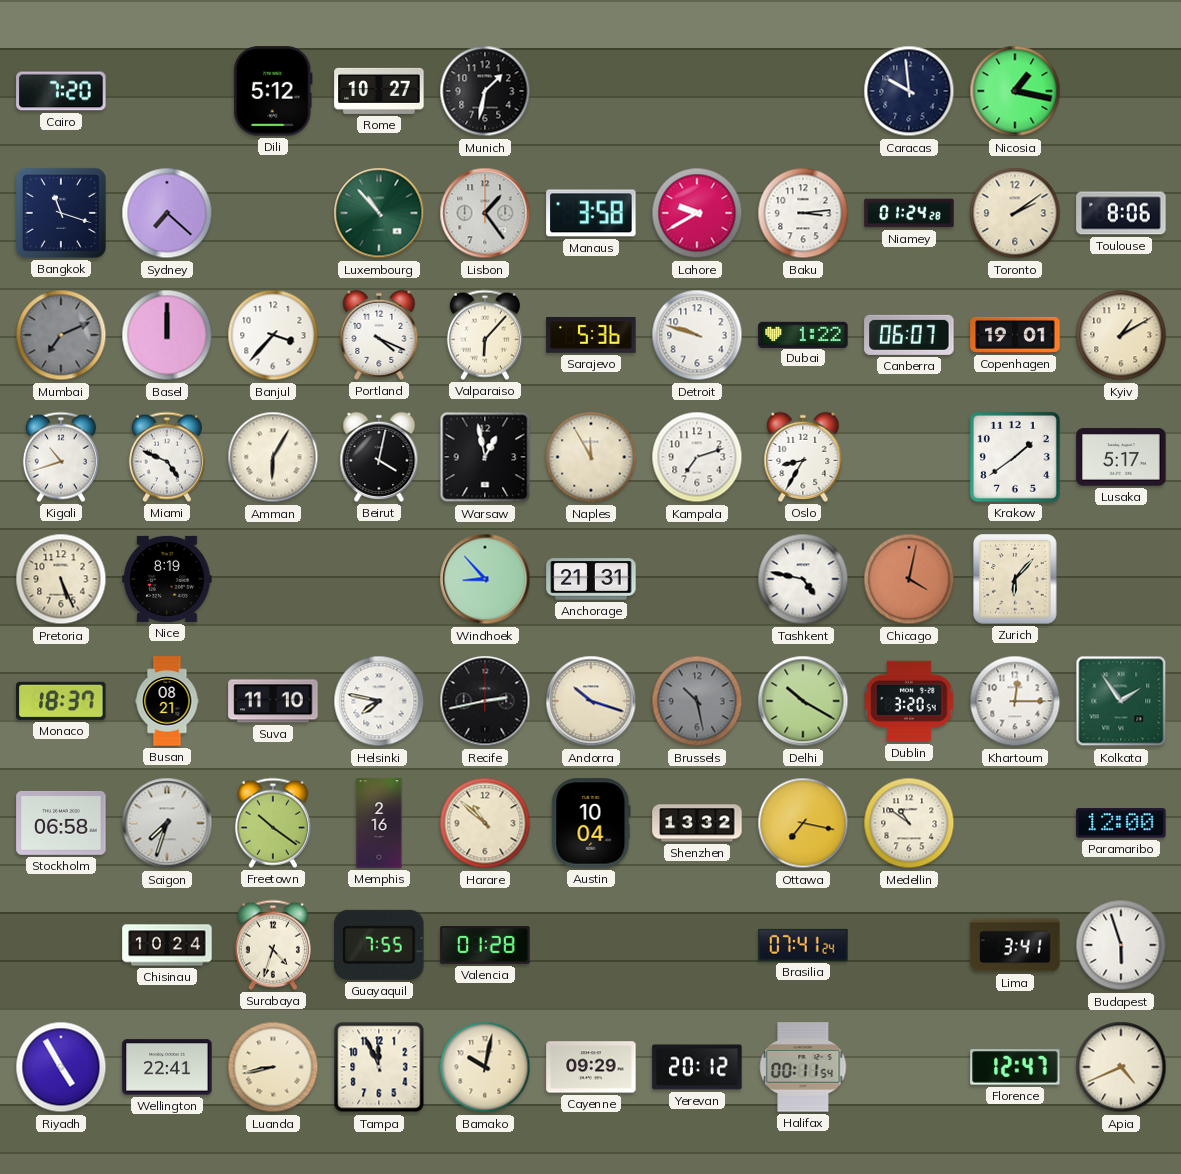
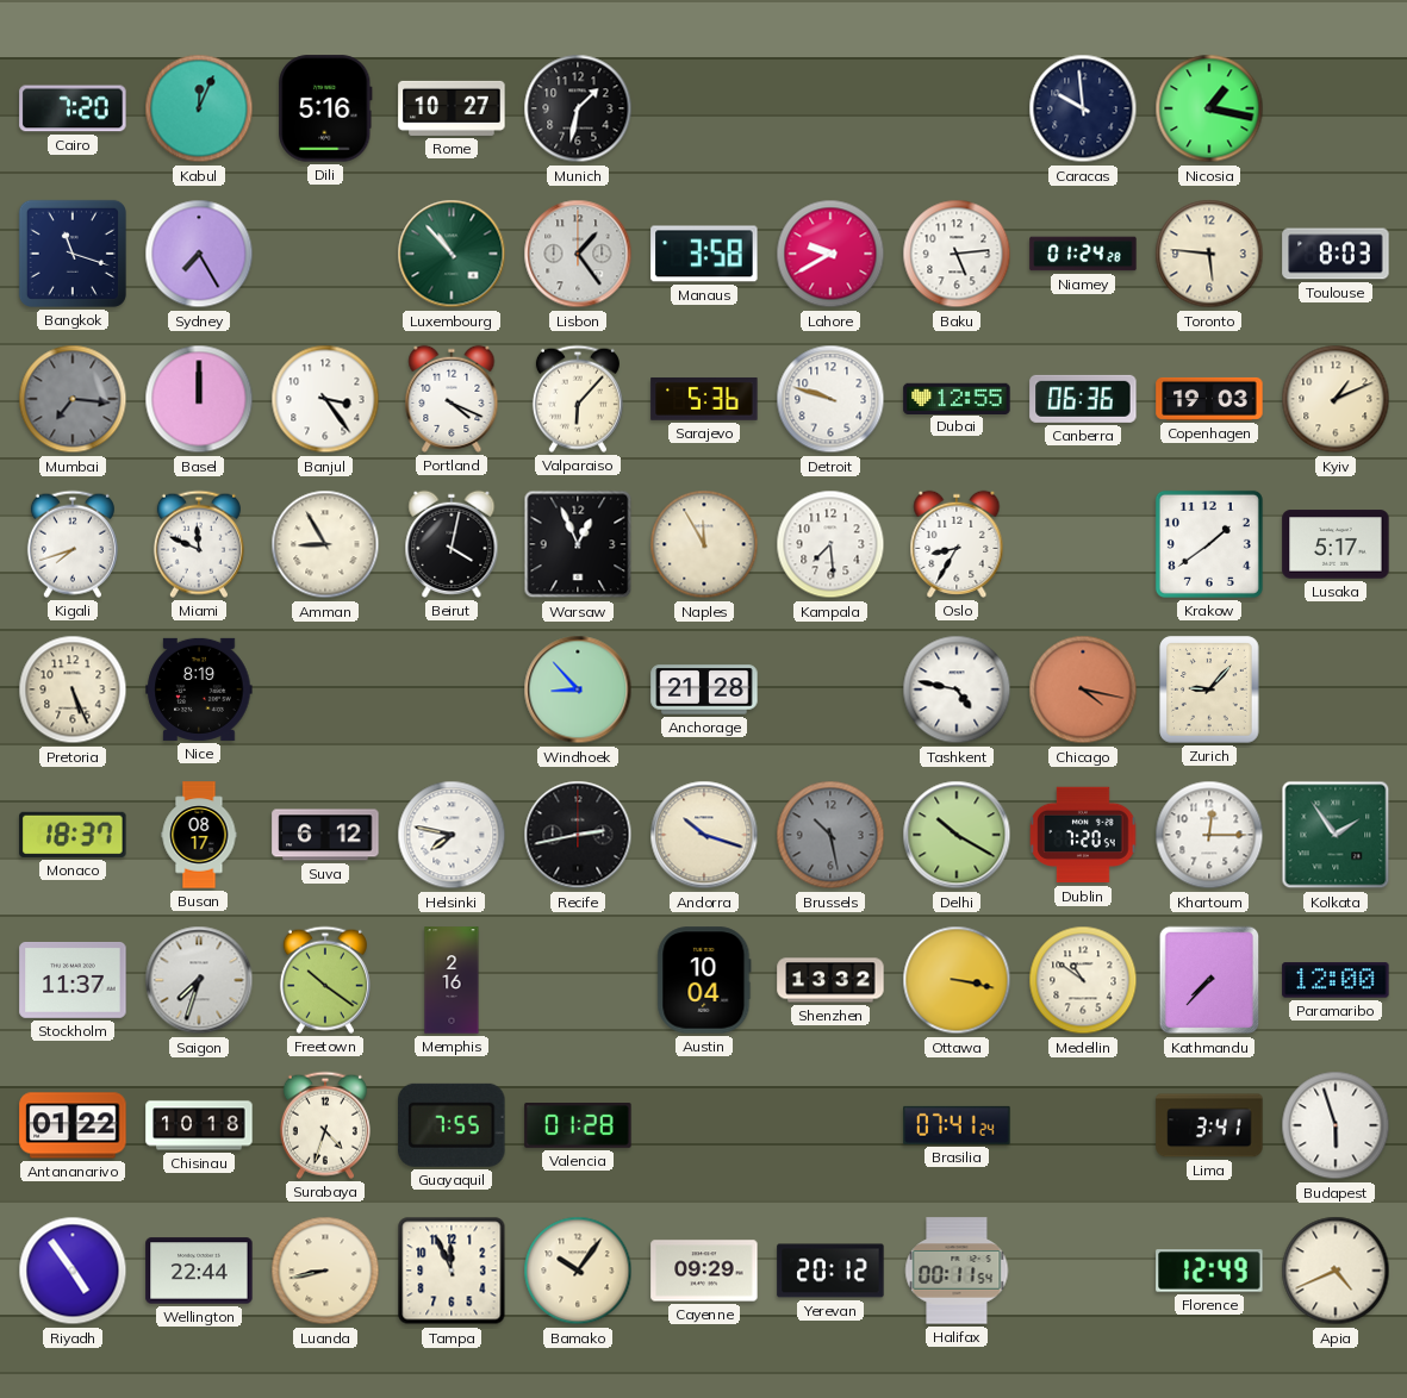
Kabul: none -> 12:04
Dili: 5:12 -> 5:16
Sydney: 7:22 -> 7:25
Baku: 3:14 -> 5:14
Toronto: 2:09 -> 5:46
Toulouse: 8:06 -> 8:03
Mumbai: 7:11 -> 7:16
Banjul: 3:37 -> 3:24
Dubai: 1:22 -> 12:55
Canberra: 06:07 -> 06:36
Copenhagen: 19:01 -> 19:03
Kyiv: 1:10 -> 1:11
Kigali: 10:42 -> 7:42
Miami: 4:49 -> 11:49
Amman: 6:05 -> 8:55
Warsaw: 12:58 -> 12:56
Kampala: 7:12 -> 7:29
Anchorage: 21:31 -> 21:28
Chicago: 4:02 -> 4:17
Zurich: 6:07 -> 9:07
Busan: 08:21 -> 08:17
Suva: 11:10 -> 6:12
Dublin: 3:20 -> 7:20
Stockholm: 06:58 -> 11:37
Harare: 10:52 -> none
Ottawa: 7:17 -> 3:17
Kathmandu: none -> 7:37
Antananarivo: none -> 01:22
Chisinau: 10:24 -> 10:18
Riyadh: 4:55 -> 4:54
Wellington: 22:41 -> 22:44
Bamako: 10:02 -> 10:06
Florence: 12:47 -> 12:49
